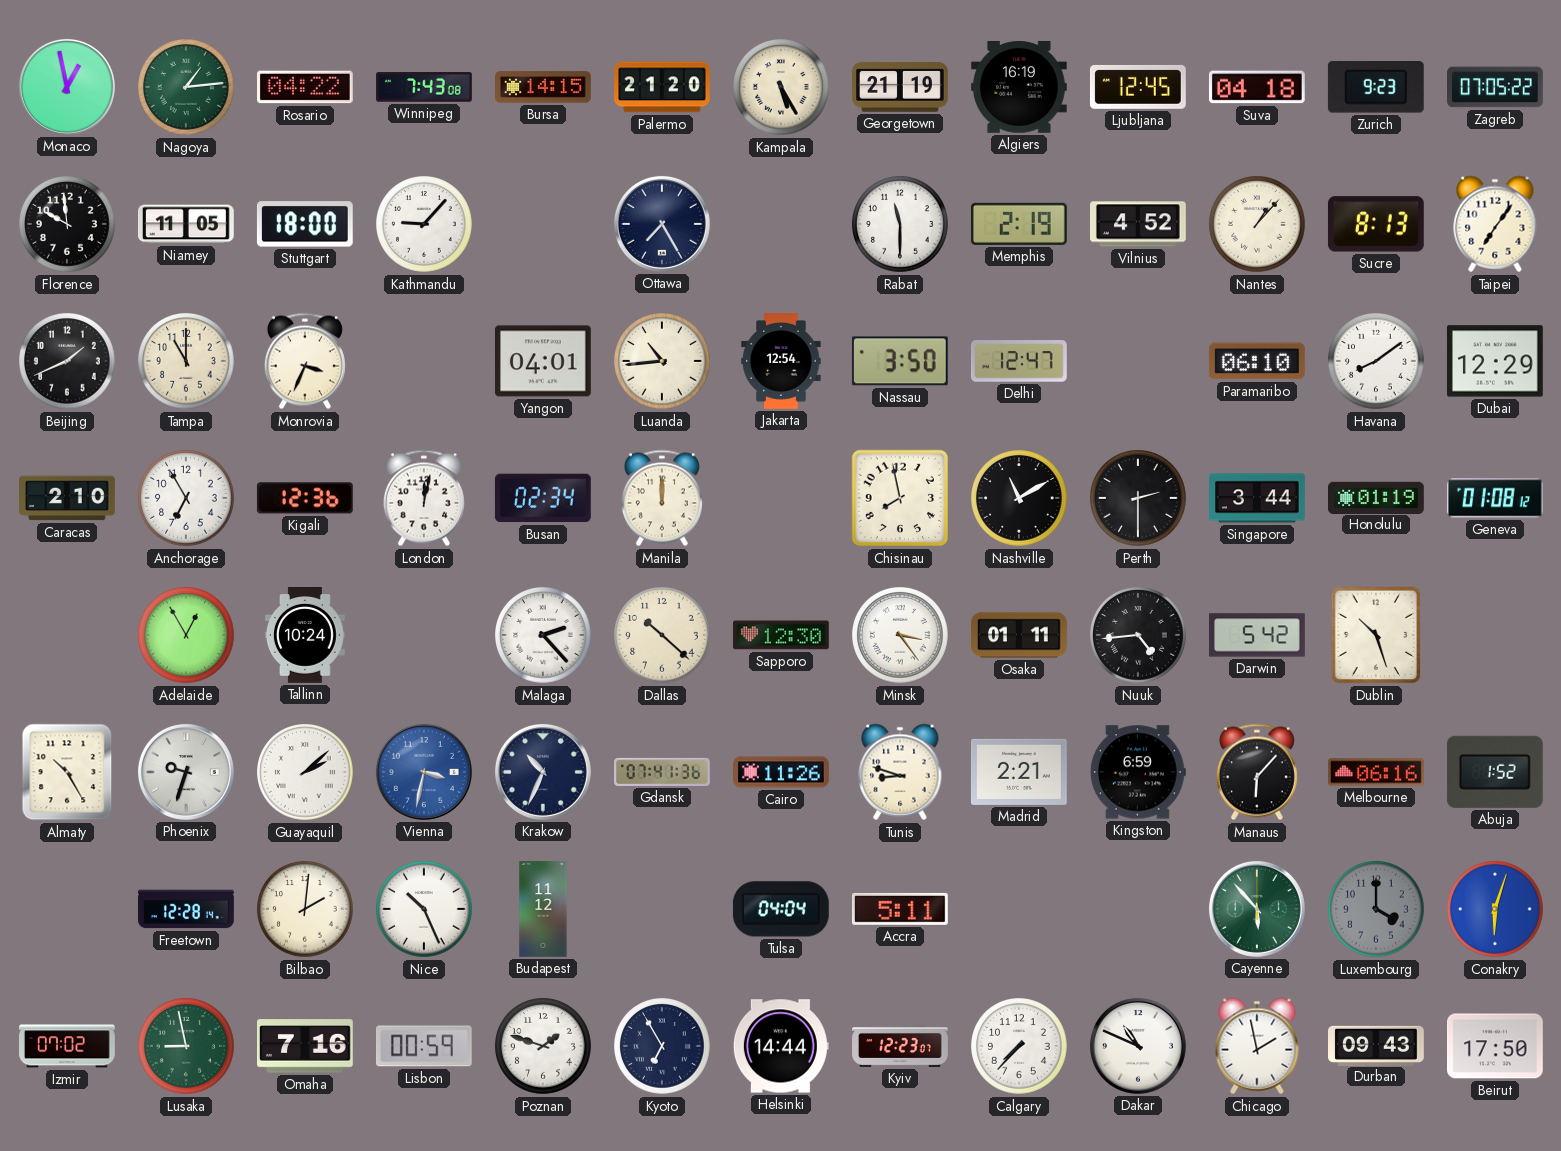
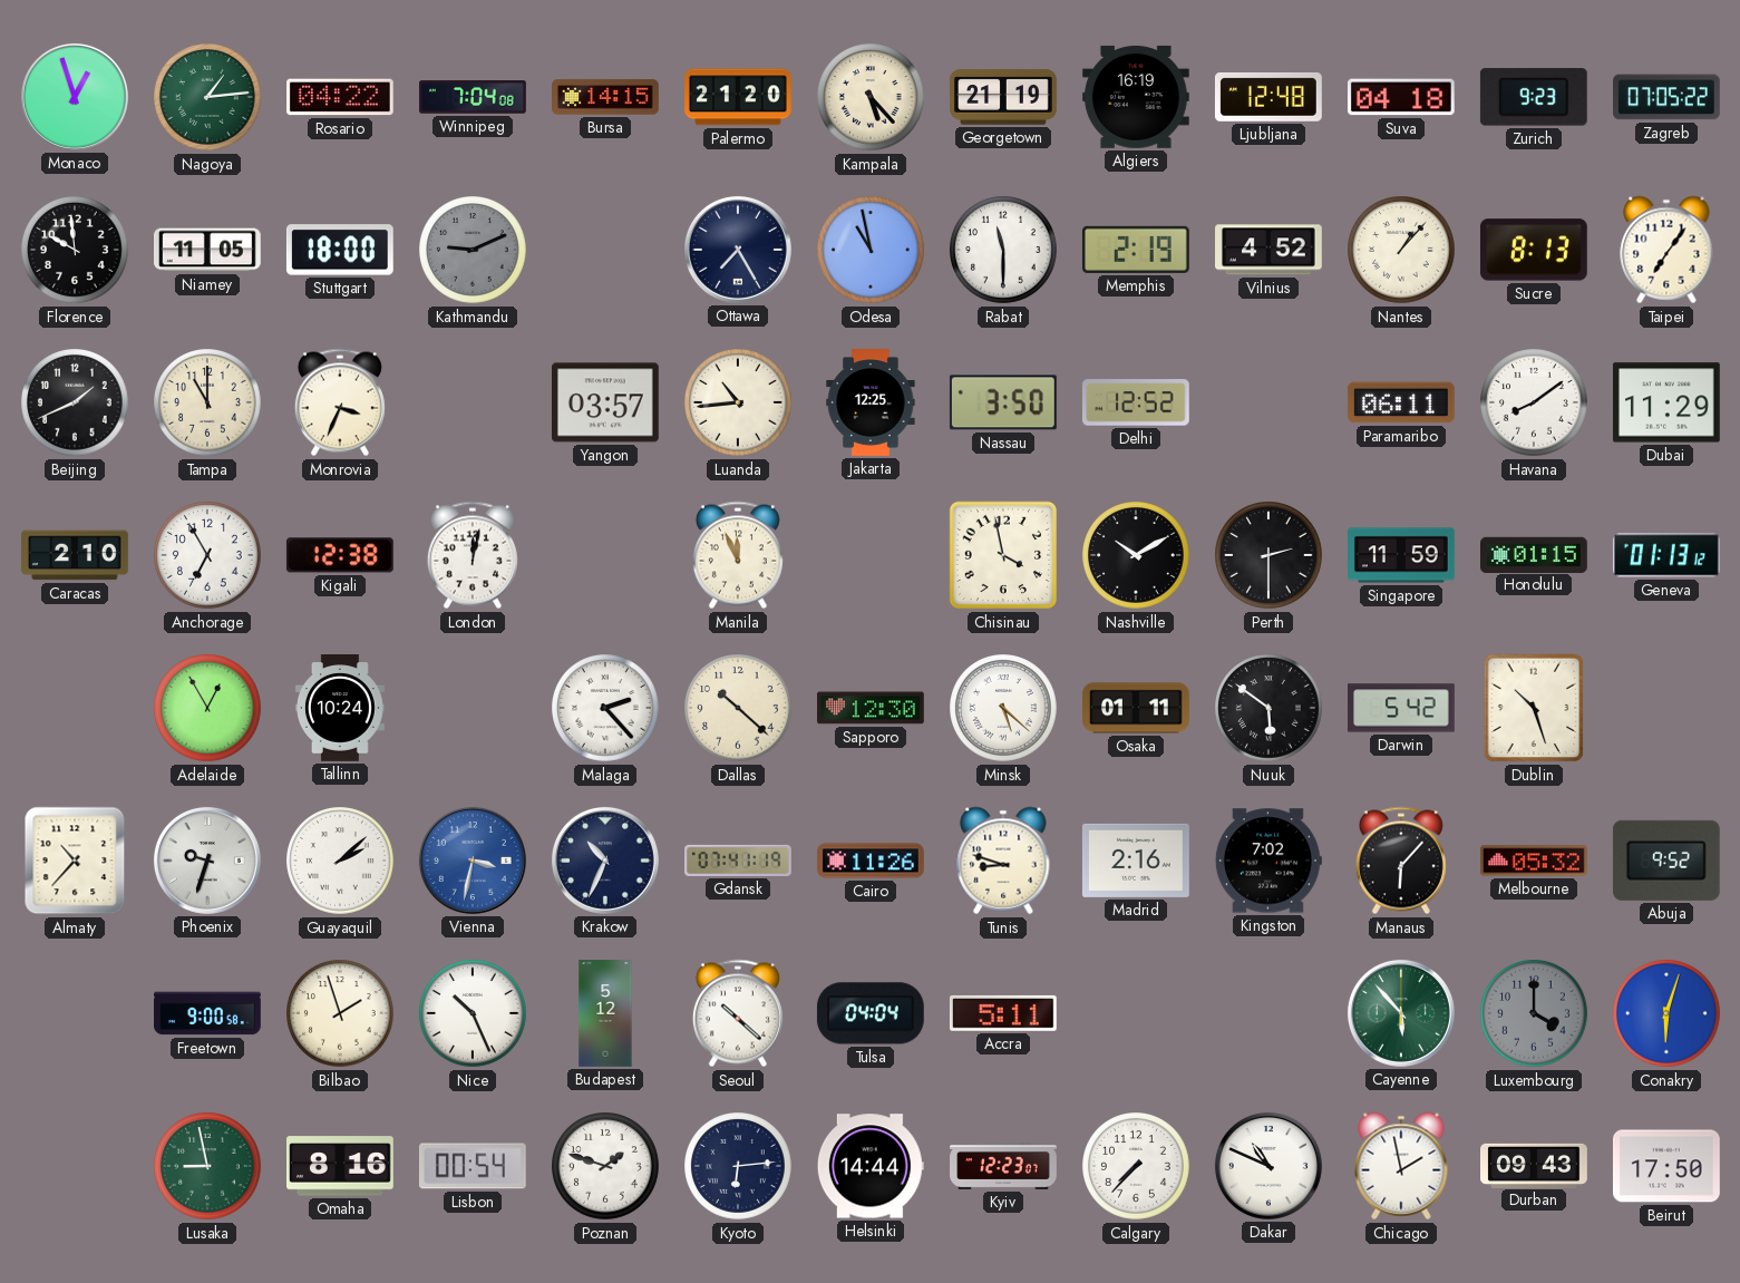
Monaco: 12:58 -> 12:57
Winnipeg: 7:43 -> 7:04
Kampala: 5:25 -> 5:23
Ljubljana: 12:45 -> 12:48
Kathmandu: 9:07 -> 9:11
Kathmandu dial: white -> grey
Odesa: none -> 10:58
Yangon: 04:01 -> 03:57
Jakarta: 12:54 -> 12:25
Delhi: 12:47 -> 12:52
Paramaribo: 06:10 -> 06:11
Dubai: 12:29 -> 11:29
Kigali: 12:36 -> 12:38
Busan: 02:34 -> none
Manila: 12:00 -> 11:56
Chisinau: 7:58 -> 3:58
Nashville: 11:10 -> 10:10
Singapore: 3:44 -> 11:59
Honolulu: 01:19 -> 01:15
Geneva: 01:08 -> 01:13
Minsk: 3:24 -> 5:22
Nuuk: 4:44 -> 5:51
Almaty: 10:25 -> 10:37
Gdansk: 07:41:36 -> 07:41:19
Madrid: 2:21 -> 2:16
Kingston: 6:59 -> 7:02
Melbourne: 06:16 -> 05:32
Abuja: 1:52 -> 9:52
Freetown: 12:28 -> 9:00
Bilbao: 2:01 -> 1:57
Budapest: 11:12 -> 5:12
Seoul: none -> 10:22
Izmir: 07:02 -> none
Omaha: 7:16 -> 8:16
Lisbon: 00:59 -> 00:54
Kyoto: 6:55 -> 6:14
